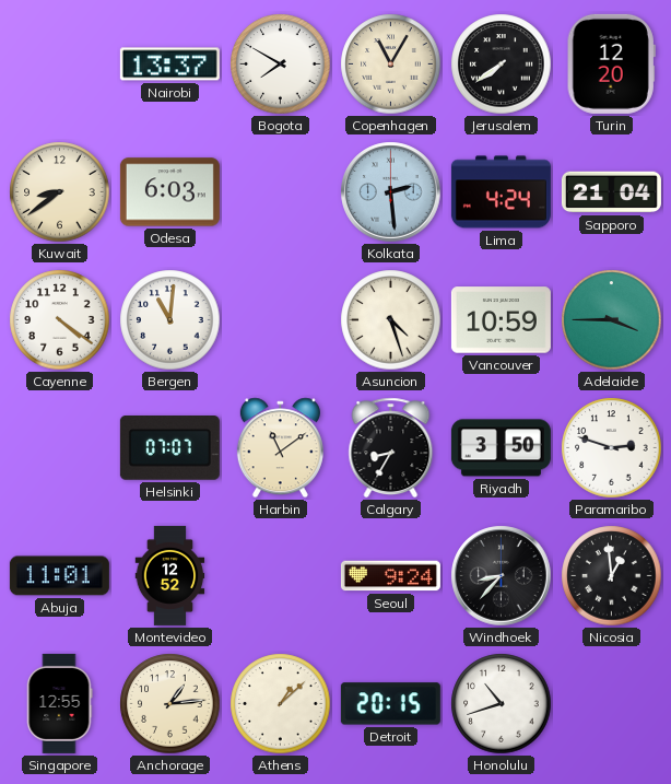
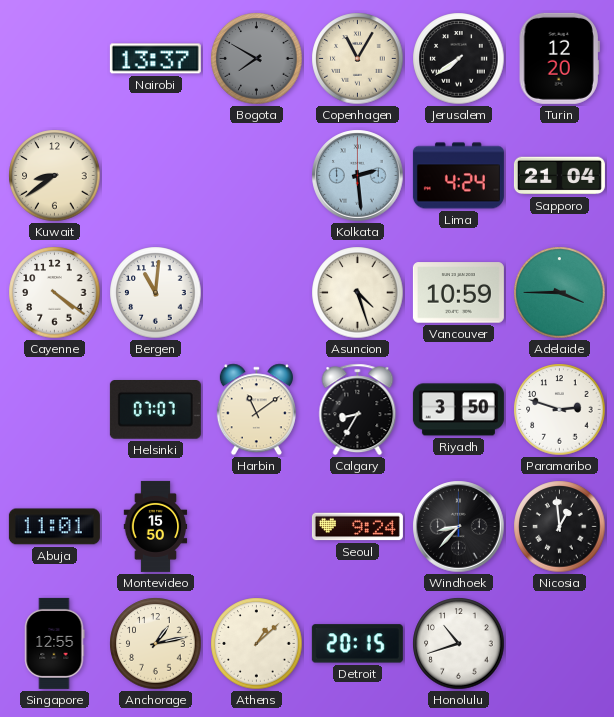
Bogota dial: white -> grey
Odesa: 6:03 -> none
Montevideo: 12:52 -> 15:50
Anchorage: 1:14 -> 1:13
